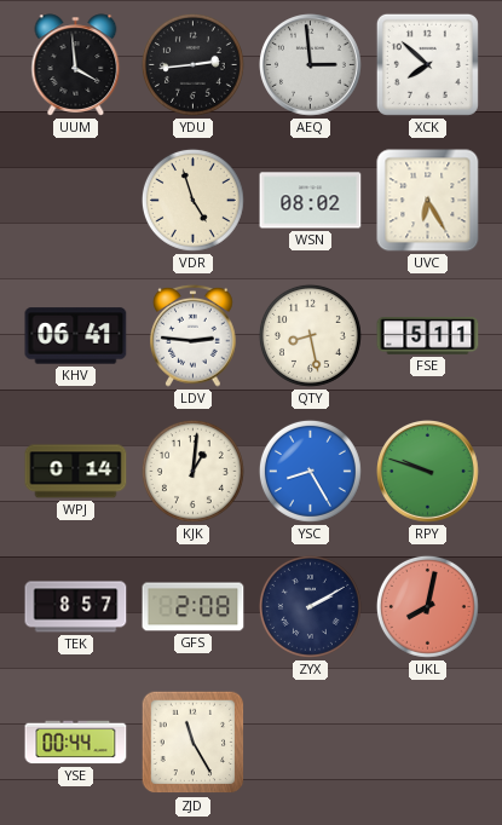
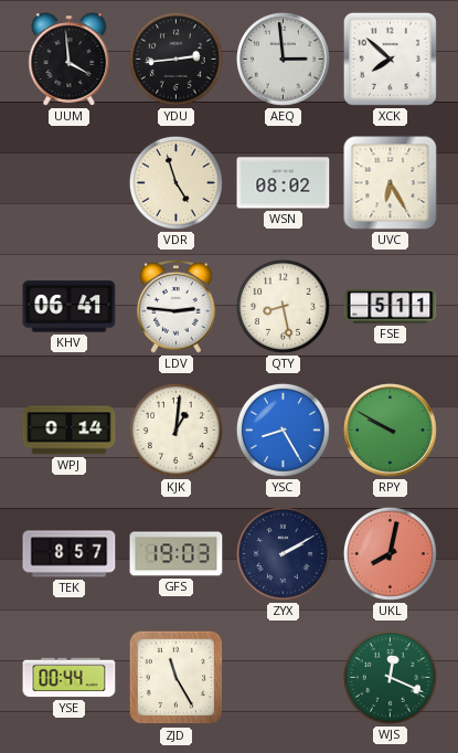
RPY: 9:48 -> 9:50
GFS: 2:08 -> 19:03
WJS: none -> 12:19
